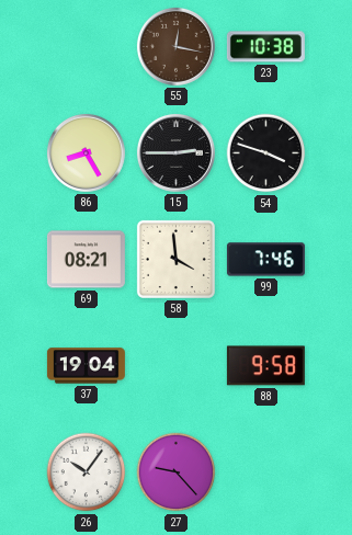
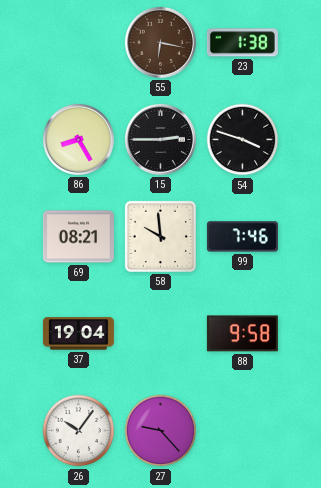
55: 12:17 -> 6:17
23: 10:38 -> 1:38
58: 3:59 -> 9:59
